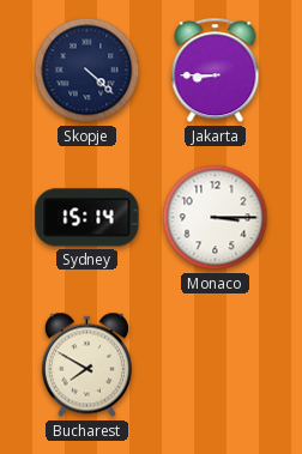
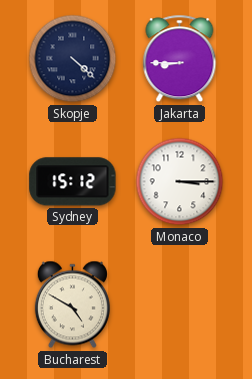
Sydney: 15:14 -> 15:12
Bucharest: 7:50 -> 4:50
